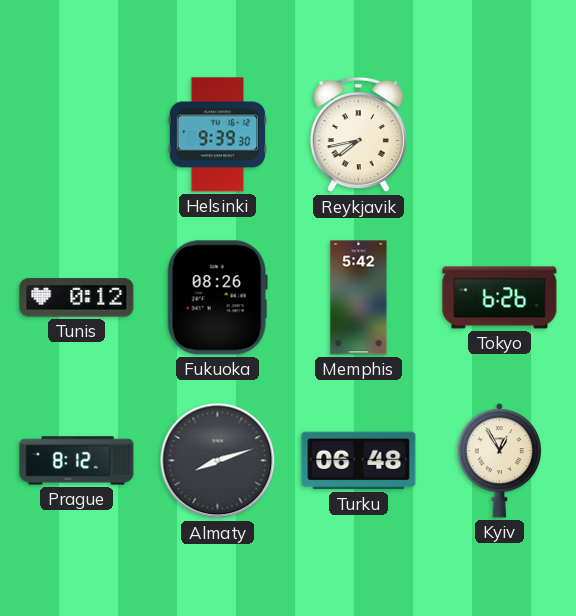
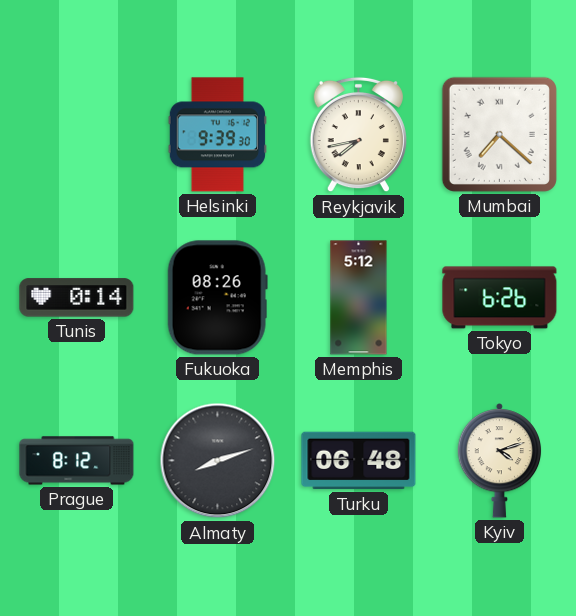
Mumbai: none -> 7:22
Tunis: 0:12 -> 0:14
Memphis: 5:42 -> 5:12
Kyiv: 12:55 -> 4:12
